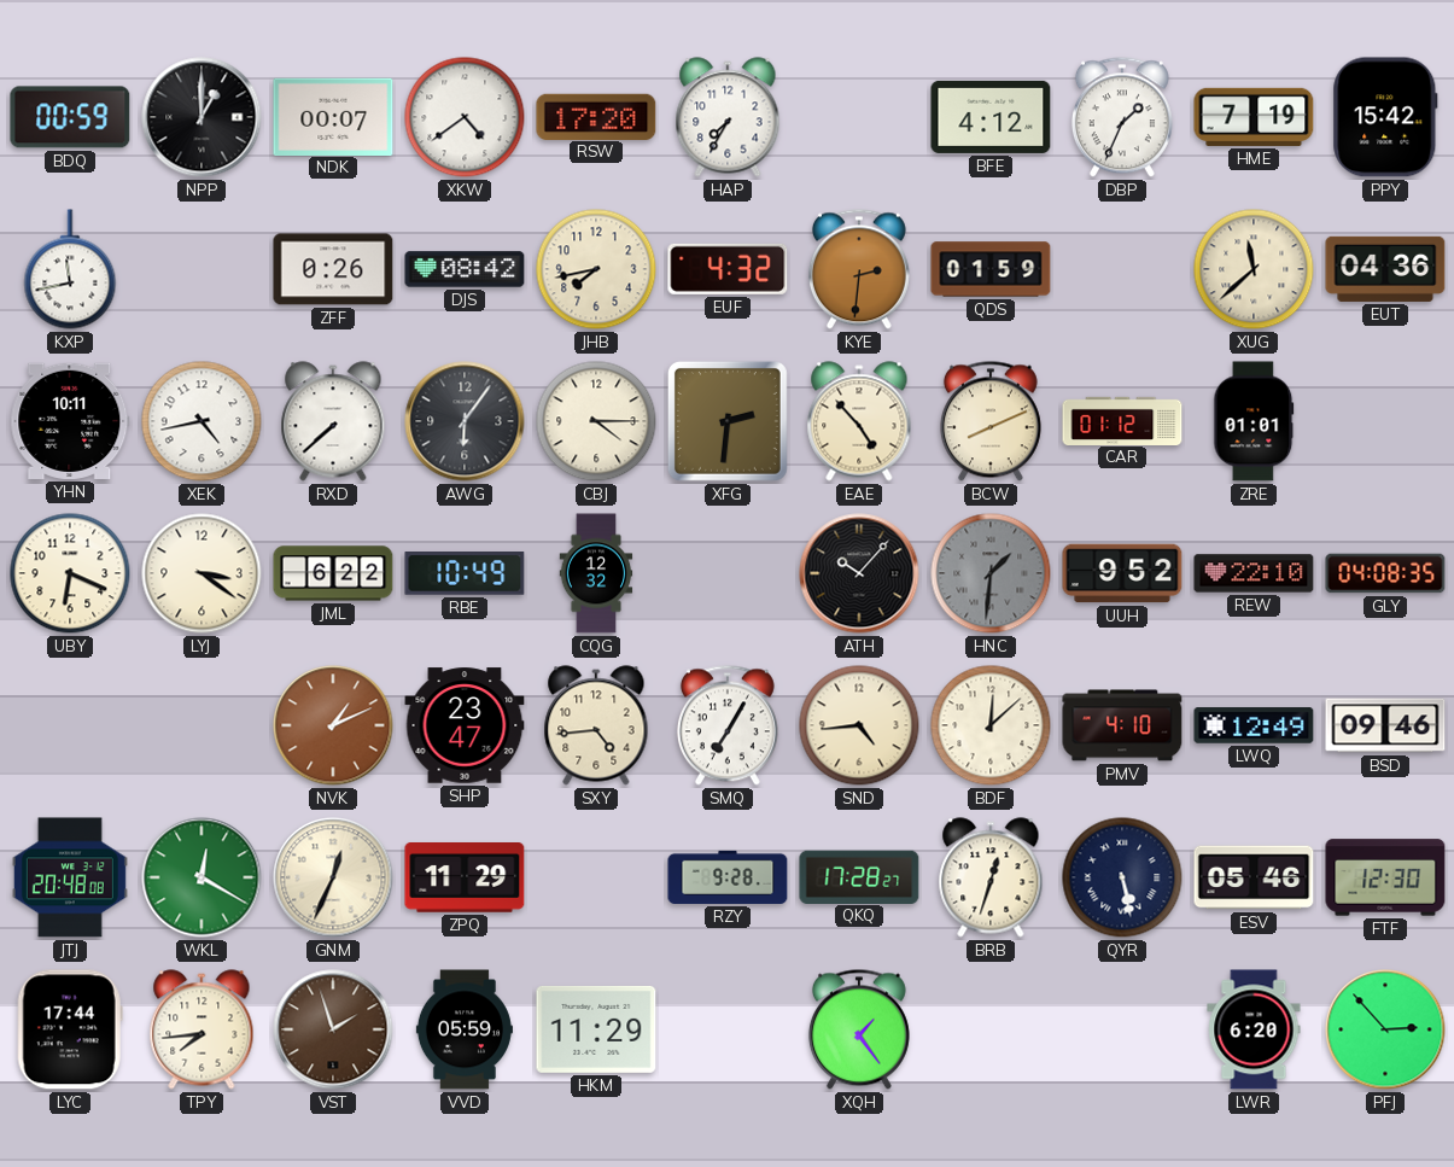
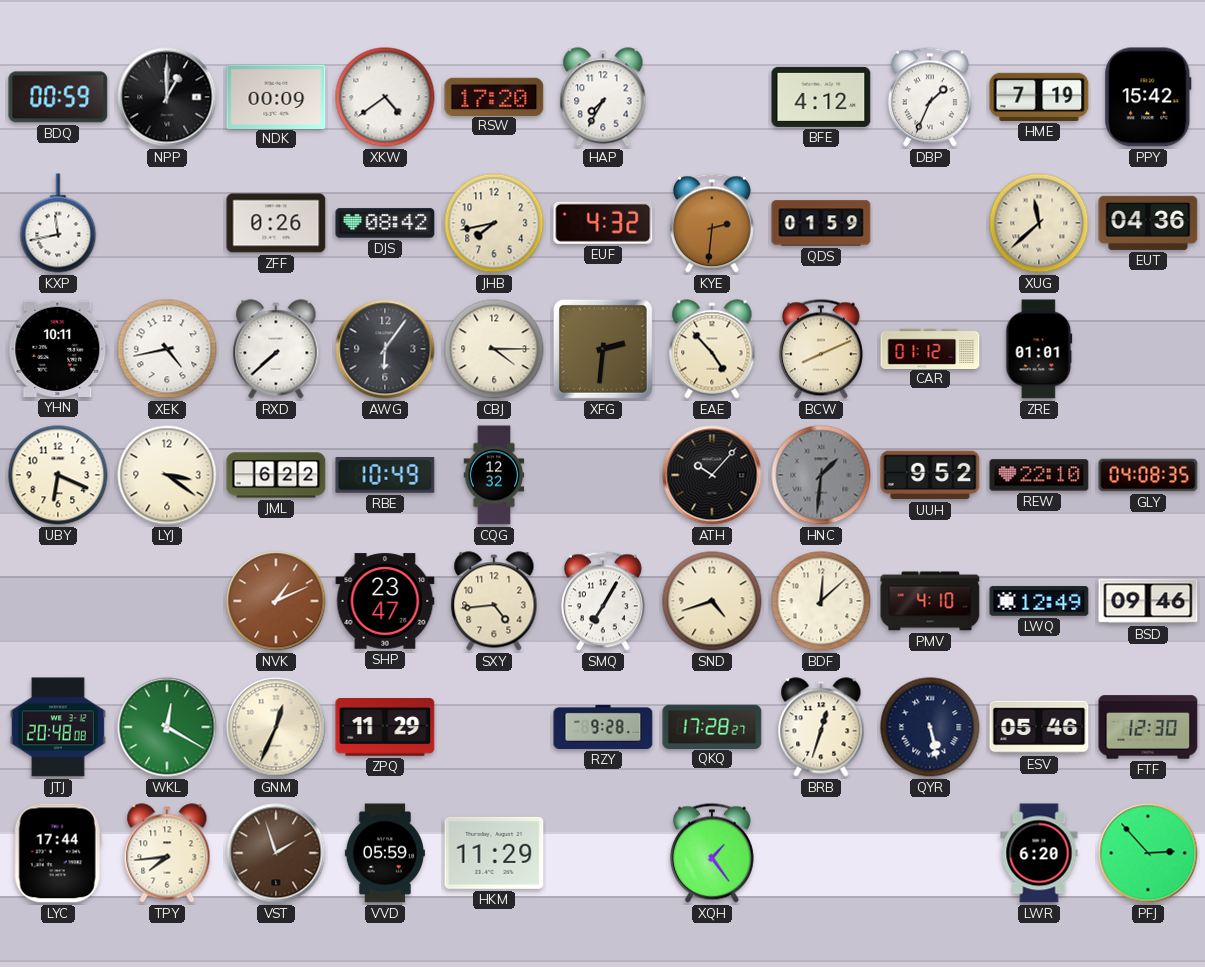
NDK: 00:07 -> 00:09
SND: 4:44 -> 4:42
